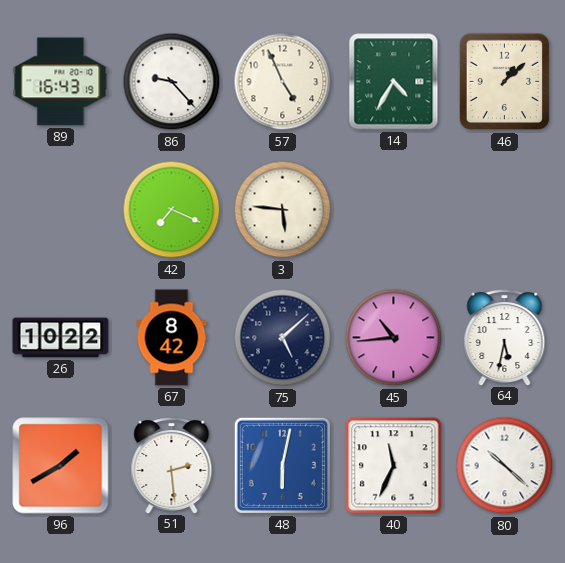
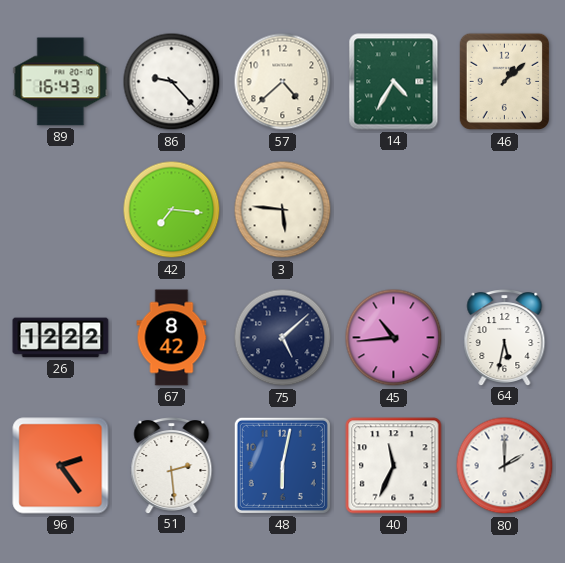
57: 4:56 -> 4:38
42: 7:19 -> 7:16
26: 10:22 -> 12:22
96: 1:40 -> 2:24
80: 10:22 -> 2:00
